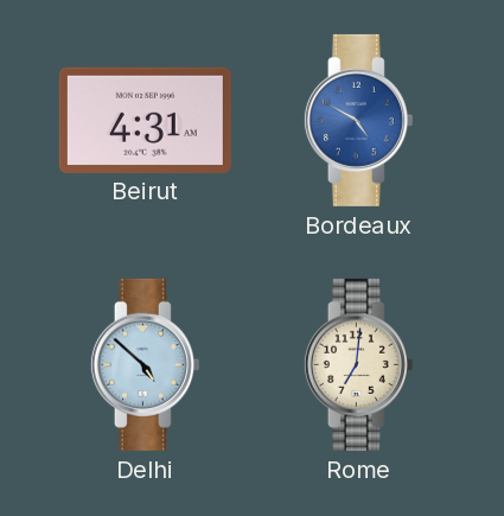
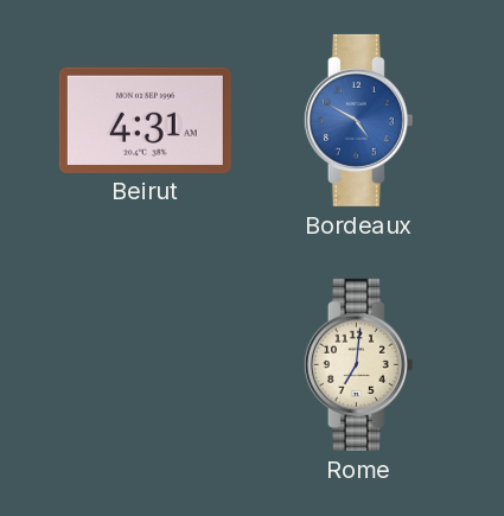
Delhi: 4:52 -> none
